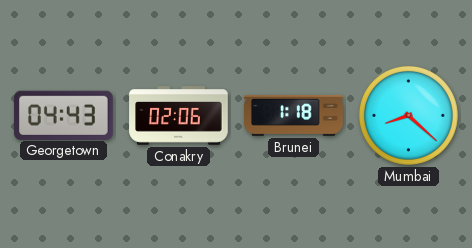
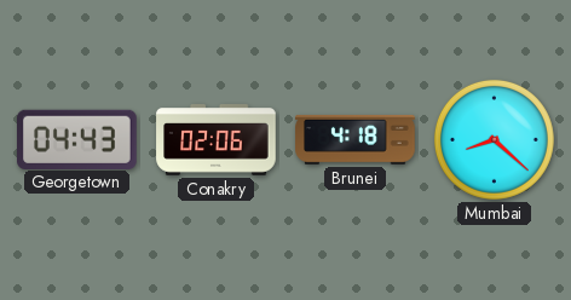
Brunei: 1:18 -> 4:18
